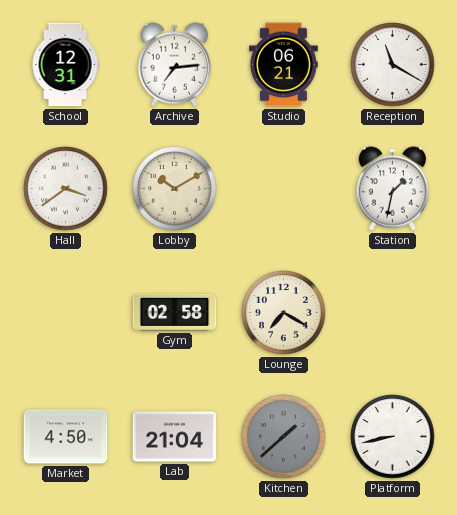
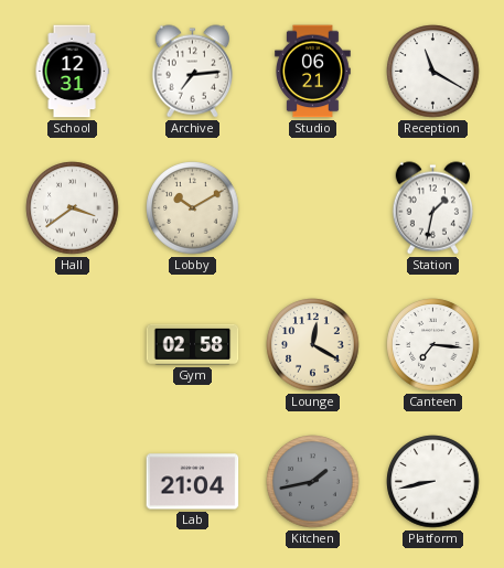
Lounge: 7:20 -> 12:20
Canteen: none -> 7:16
Market: 4:50 -> none
Kitchen: 1:38 -> 1:43
